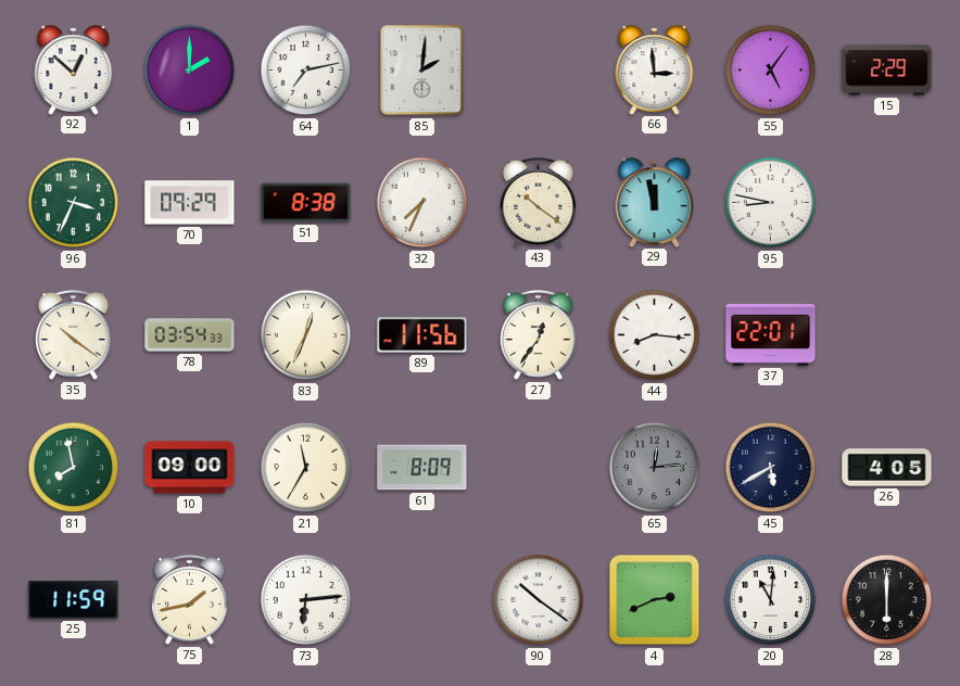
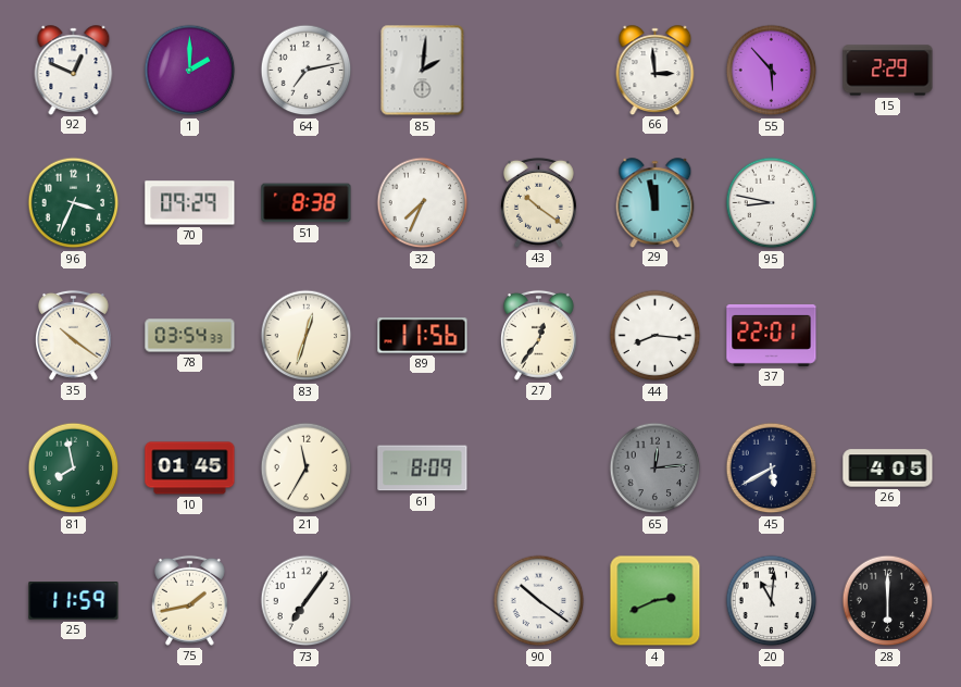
92: 12:52 -> 12:49
55: 5:06 -> 5:53
83: 12:34 -> 12:33
10: 09:00 -> 01:45
73: 6:14 -> 7:06
